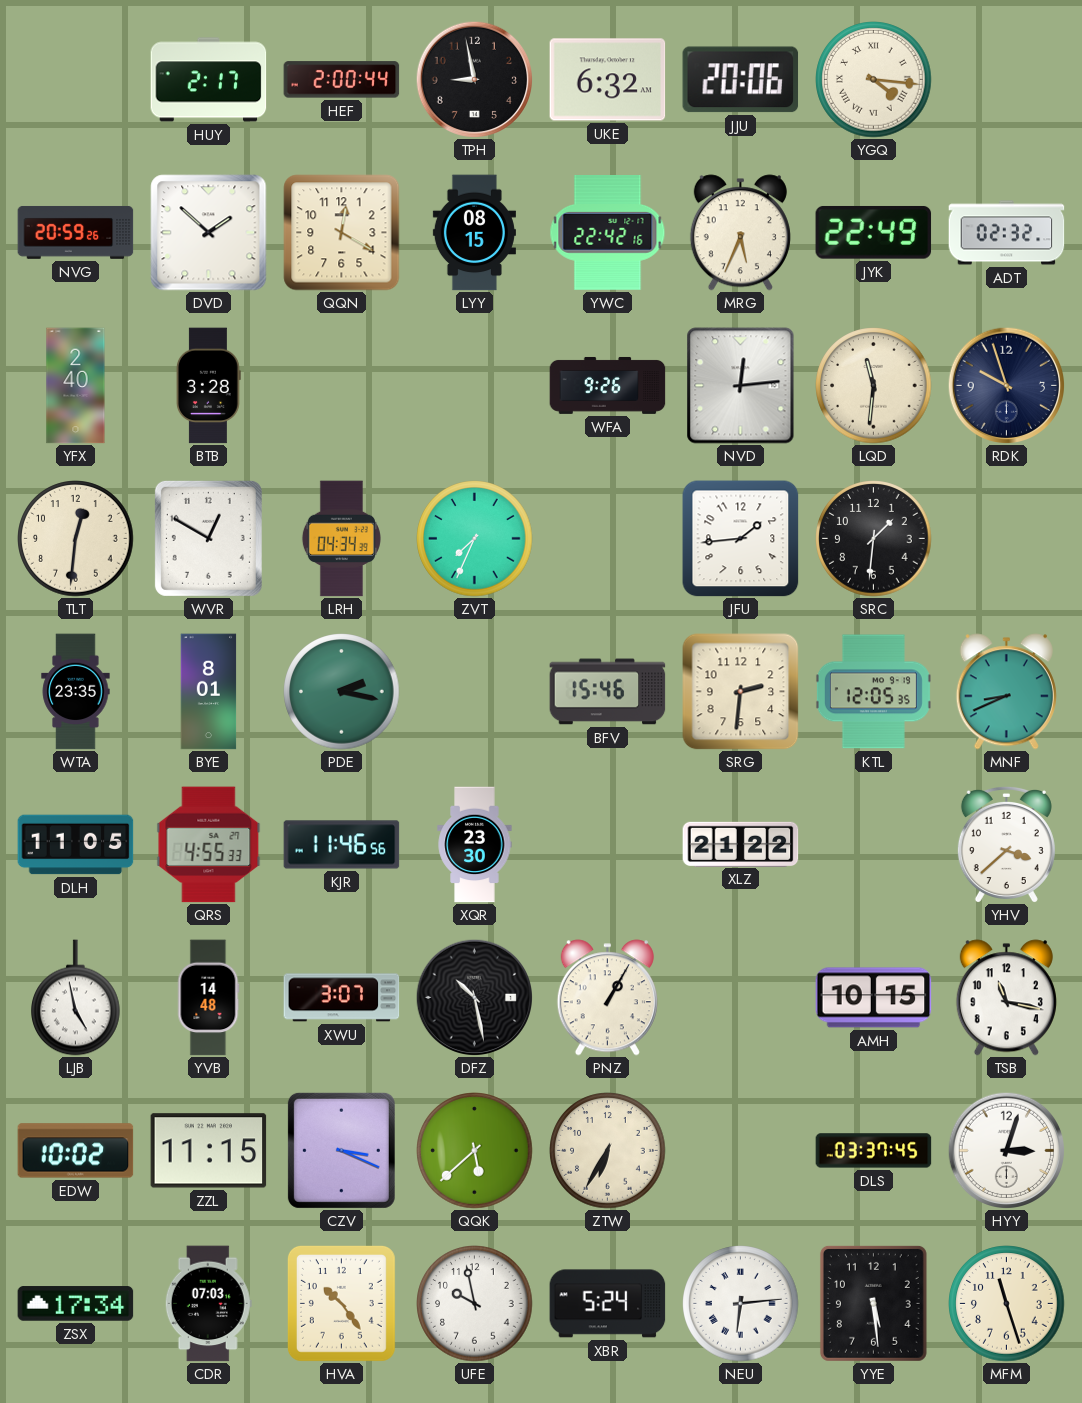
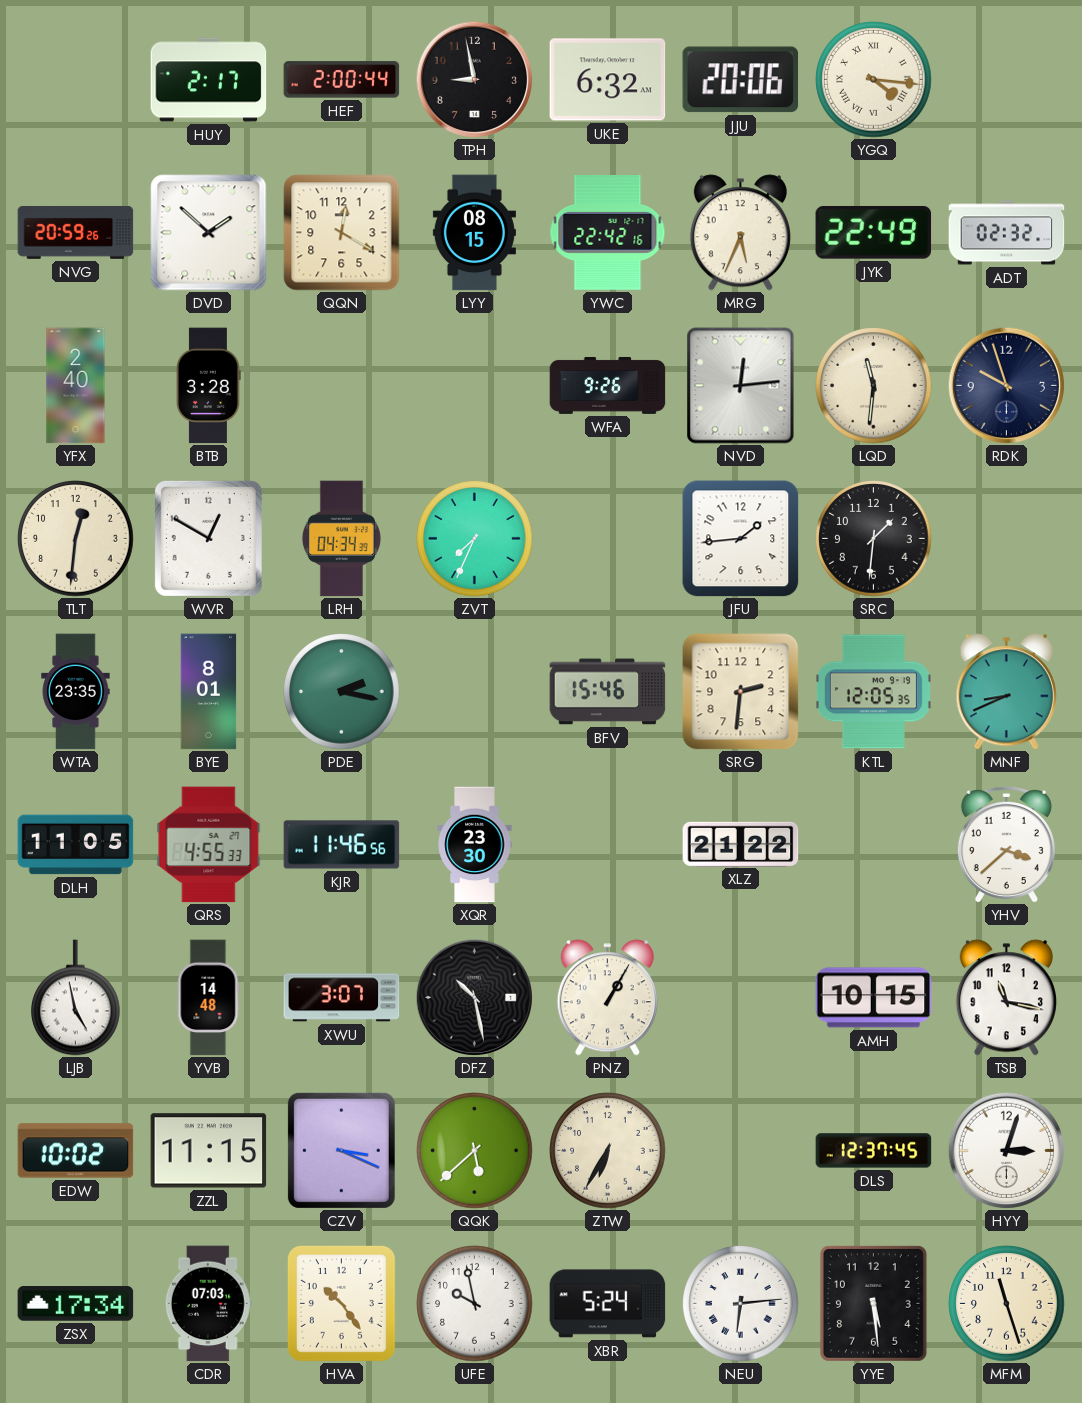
DLS: 03:37 -> 12:37
